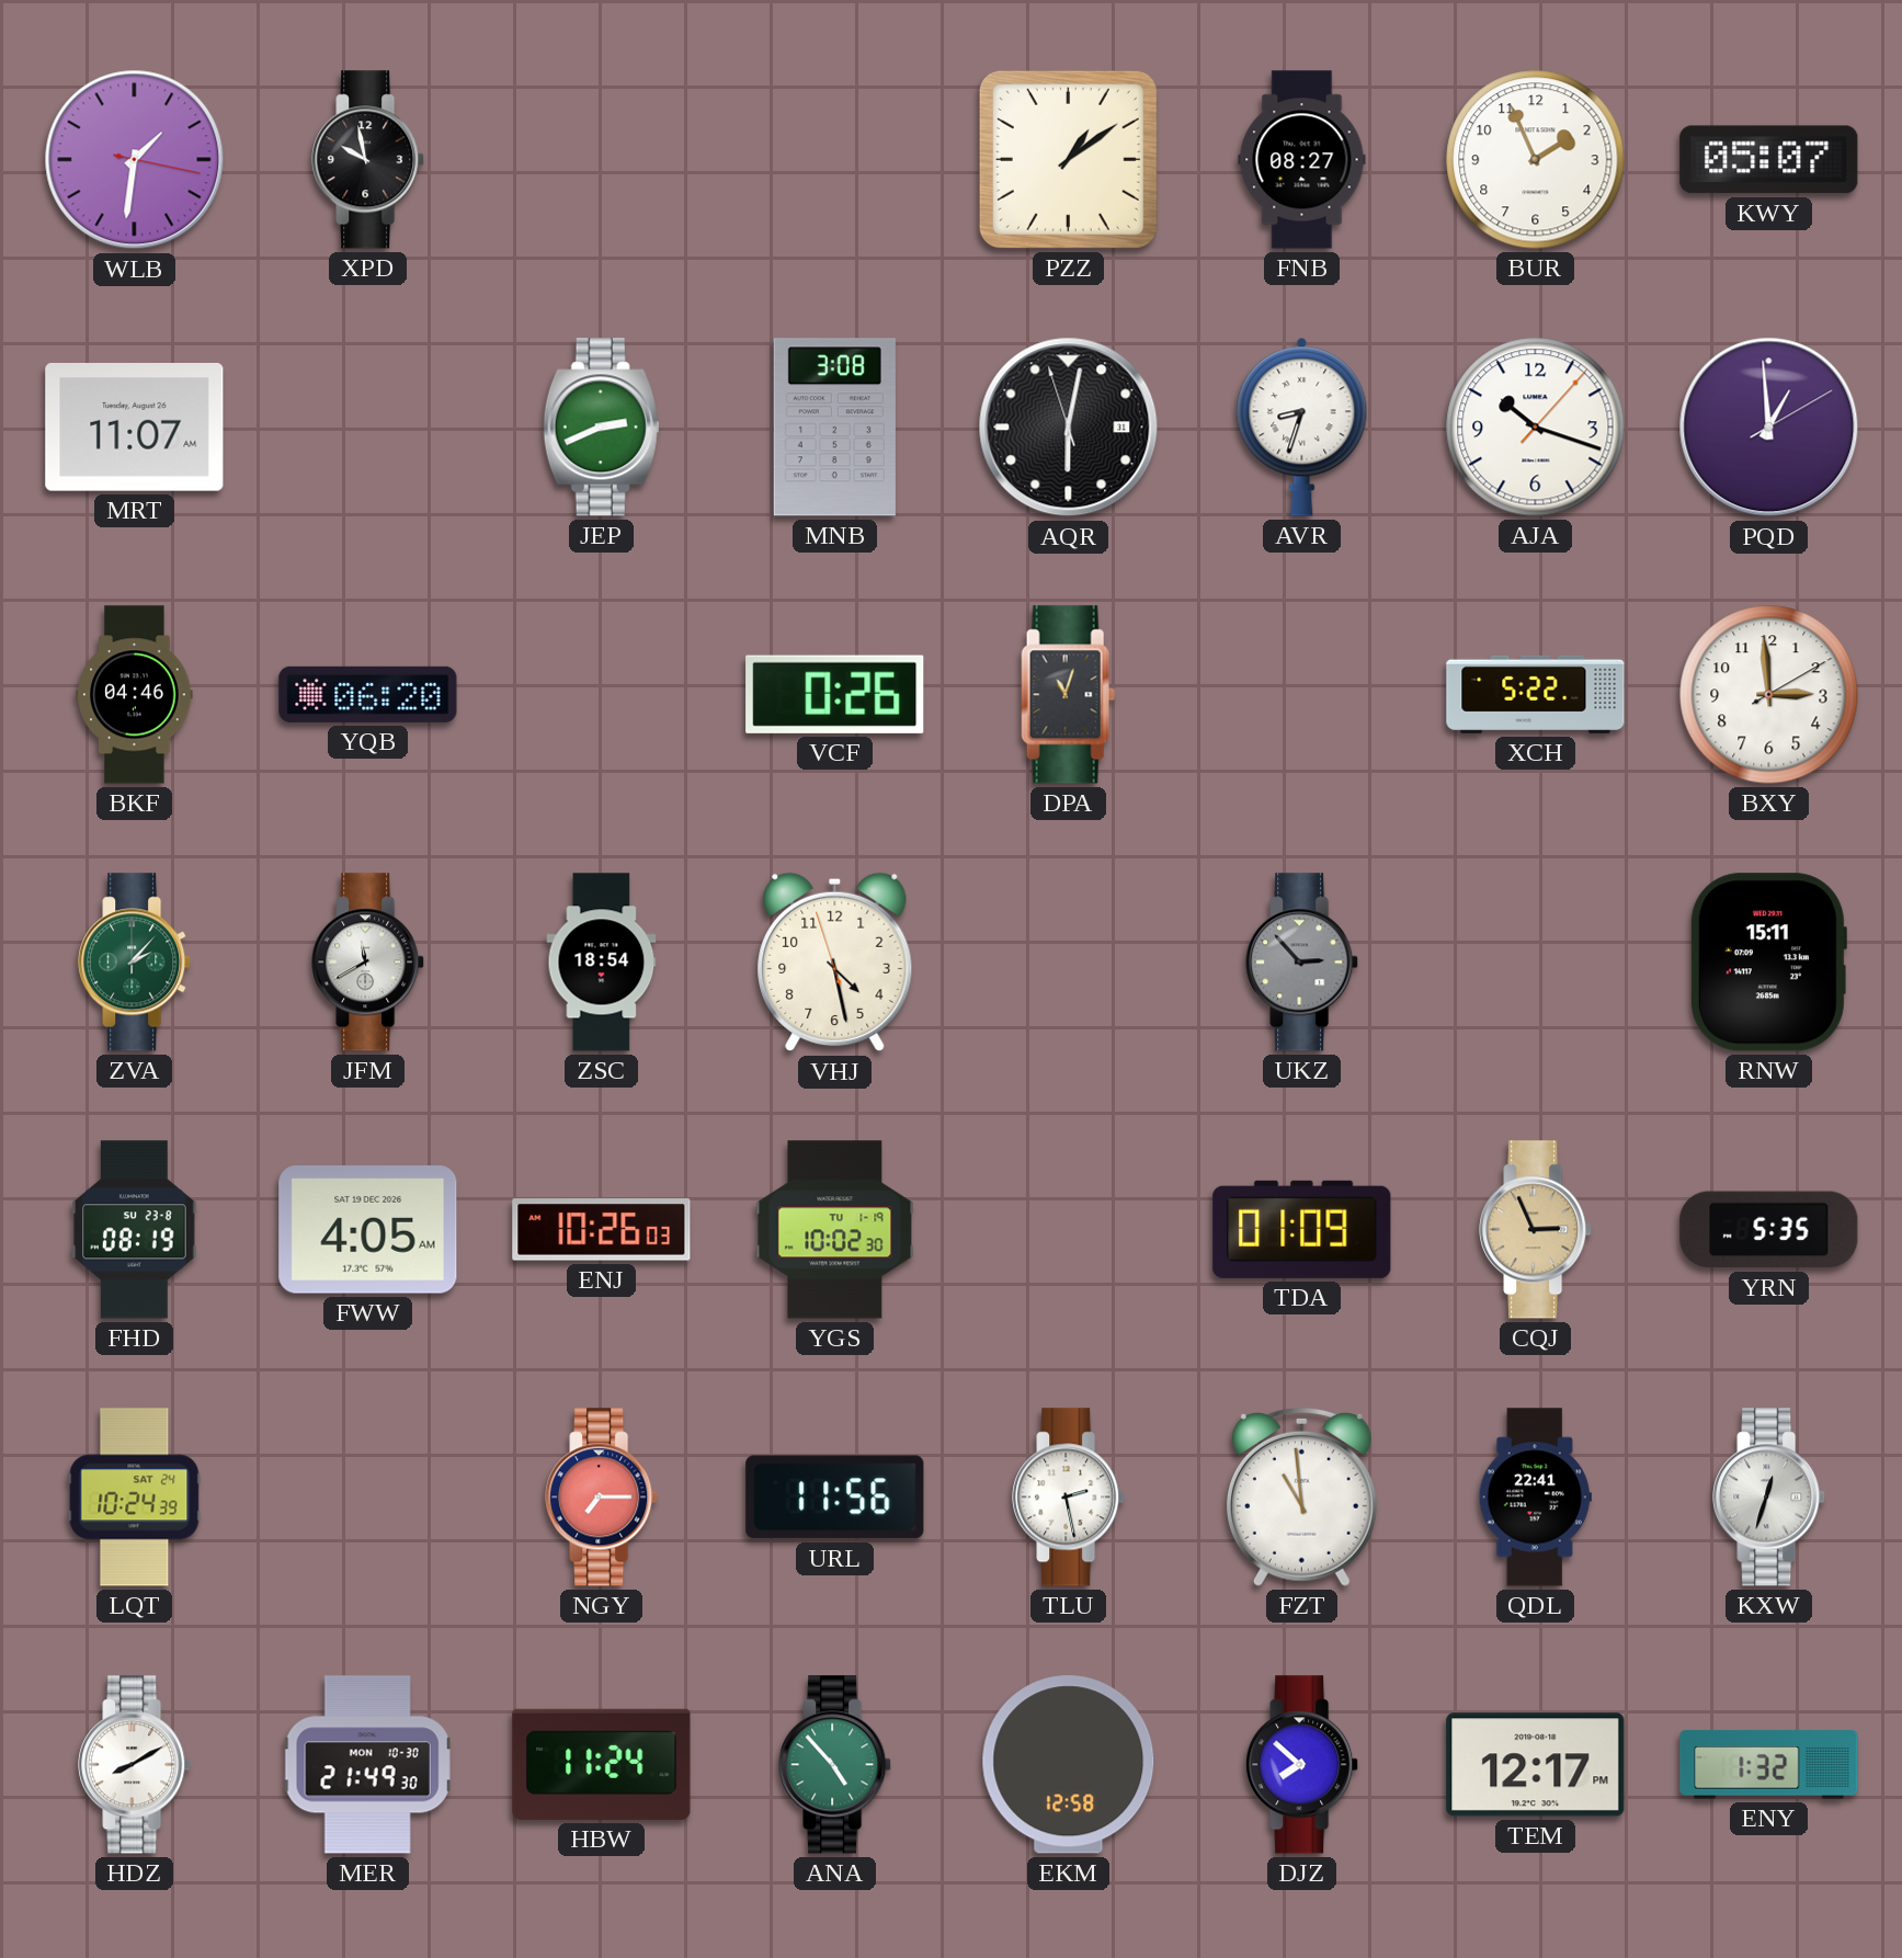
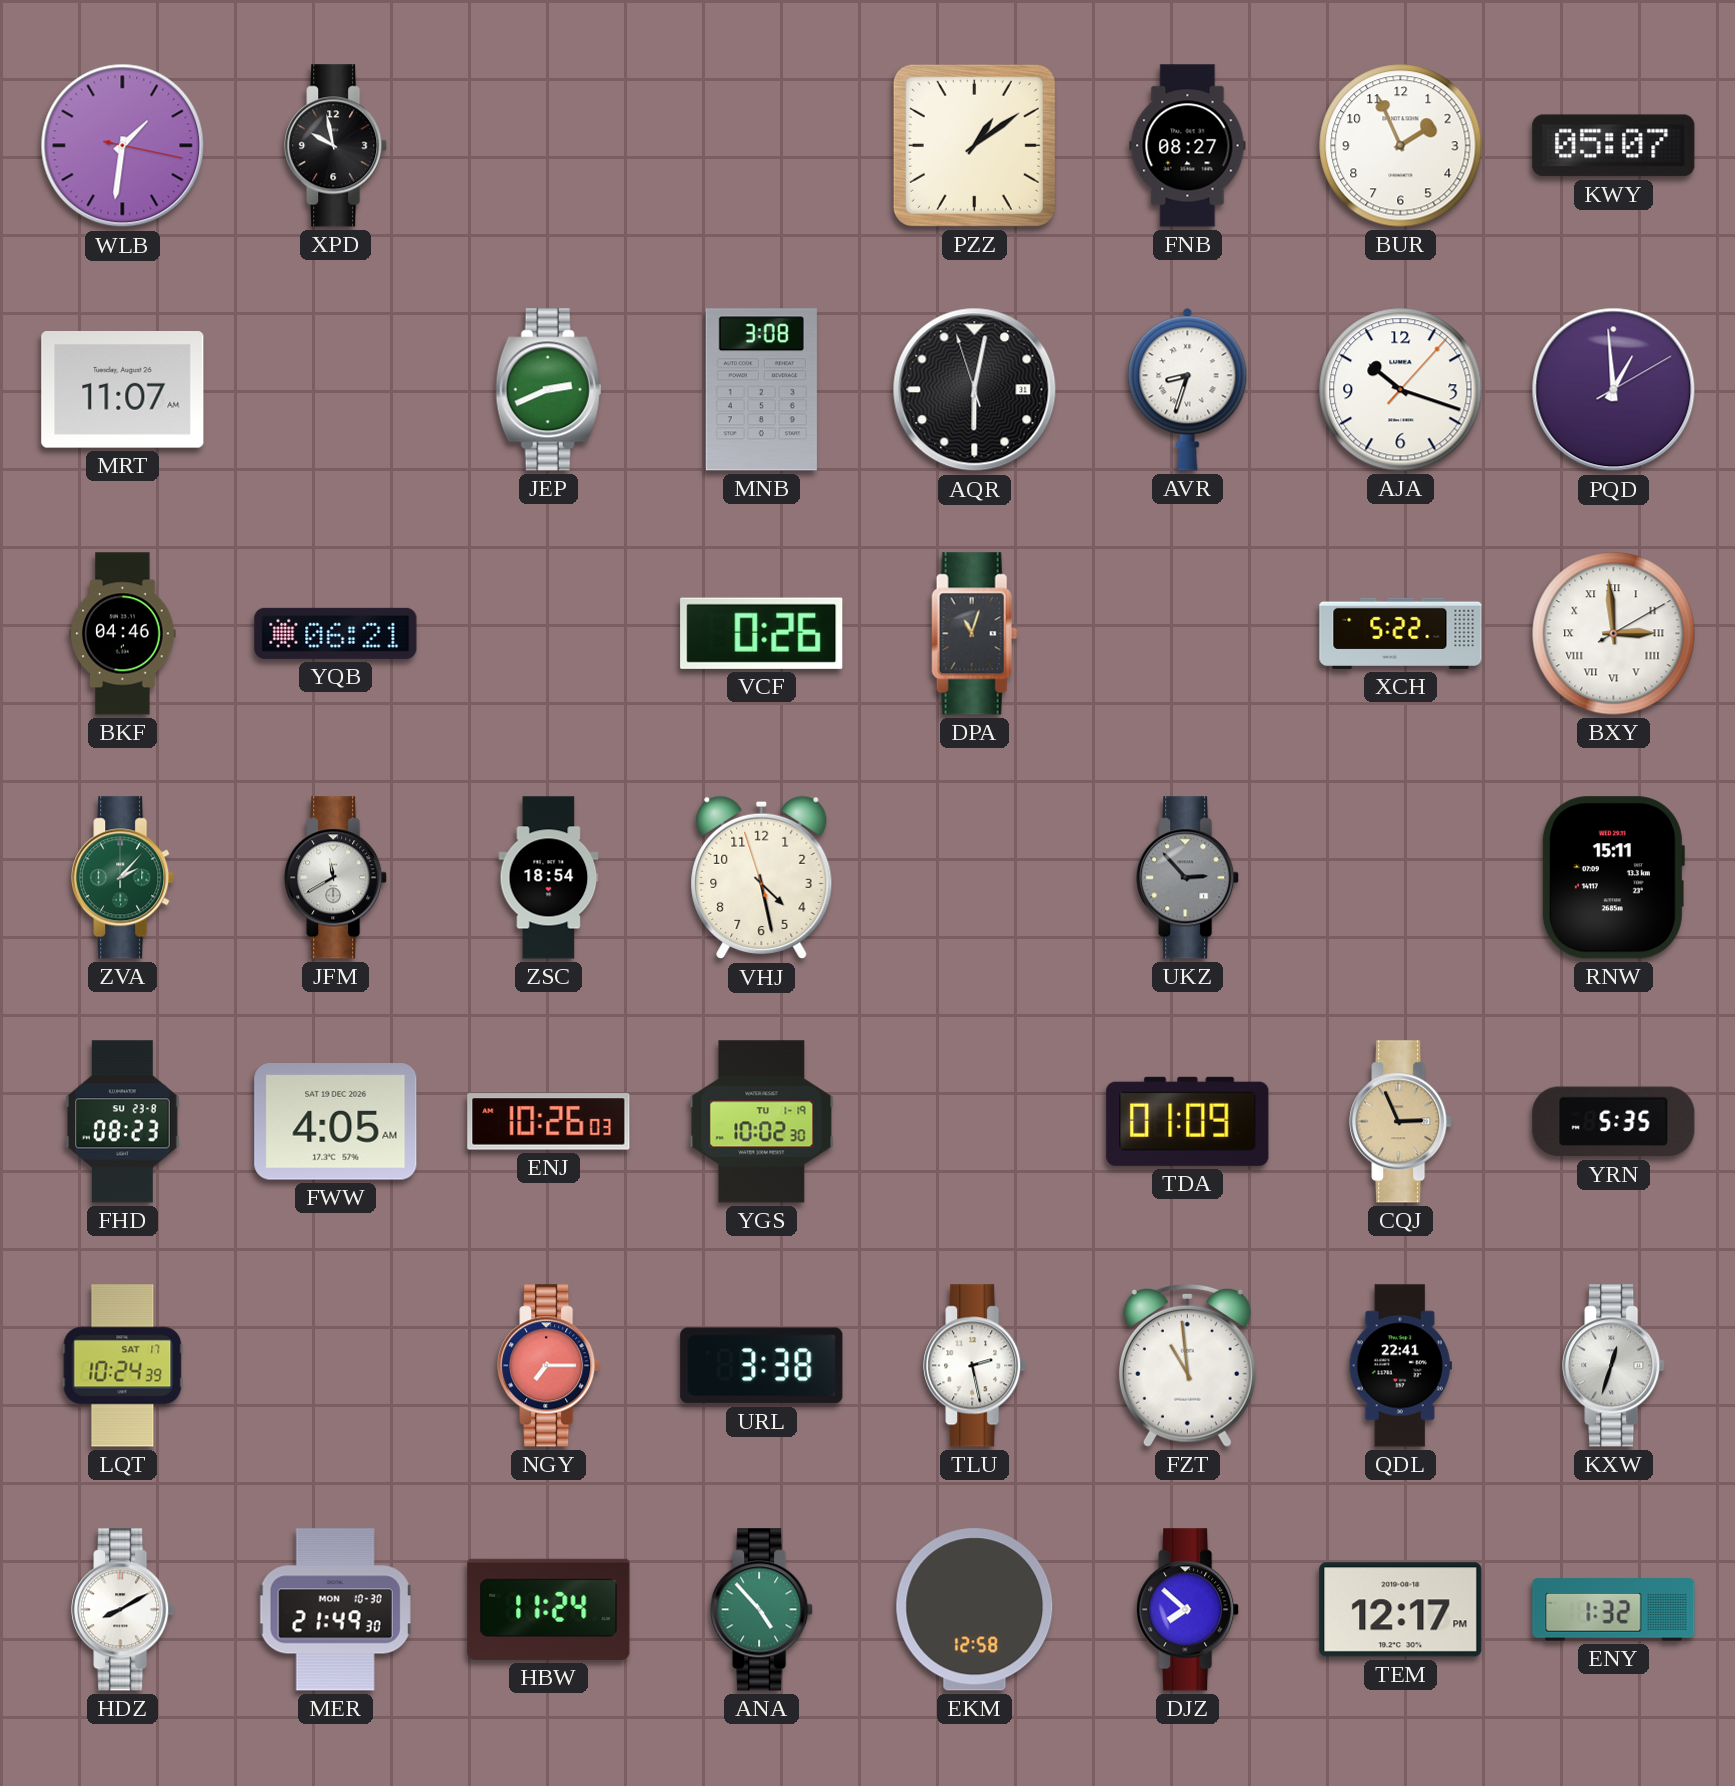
YQB: 06:20 -> 06:21
BXY numerals: Arabic -> Roman
FHD: 08:19 -> 08:23
LQT date: SAT 24 -> SAT 17
URL: 11:56 -> 3:38
